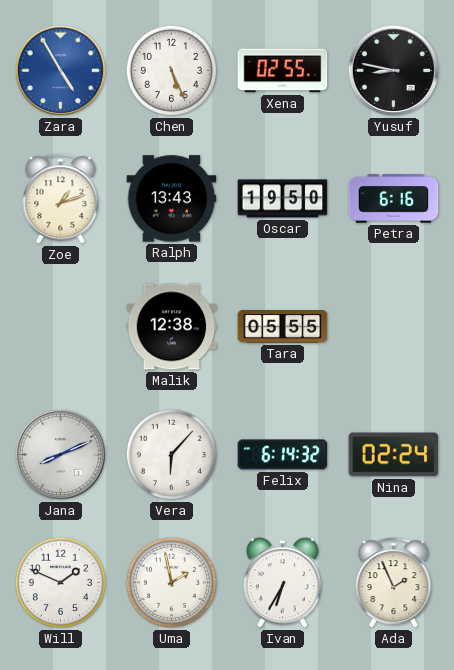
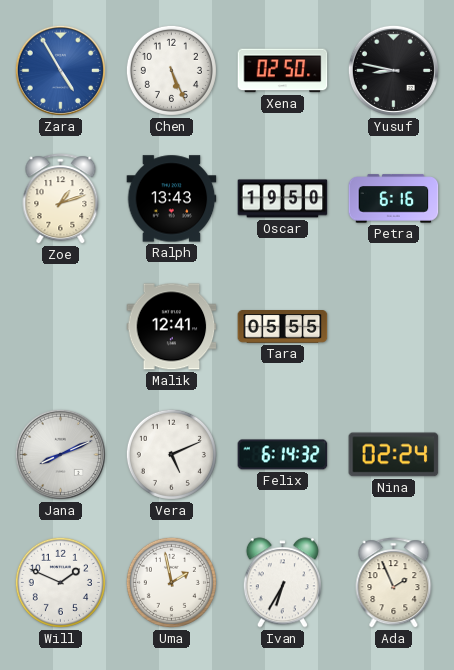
Xena: 02:55 -> 02:50
Malik: 12:38 -> 12:41
Vera: 6:07 -> 5:11
